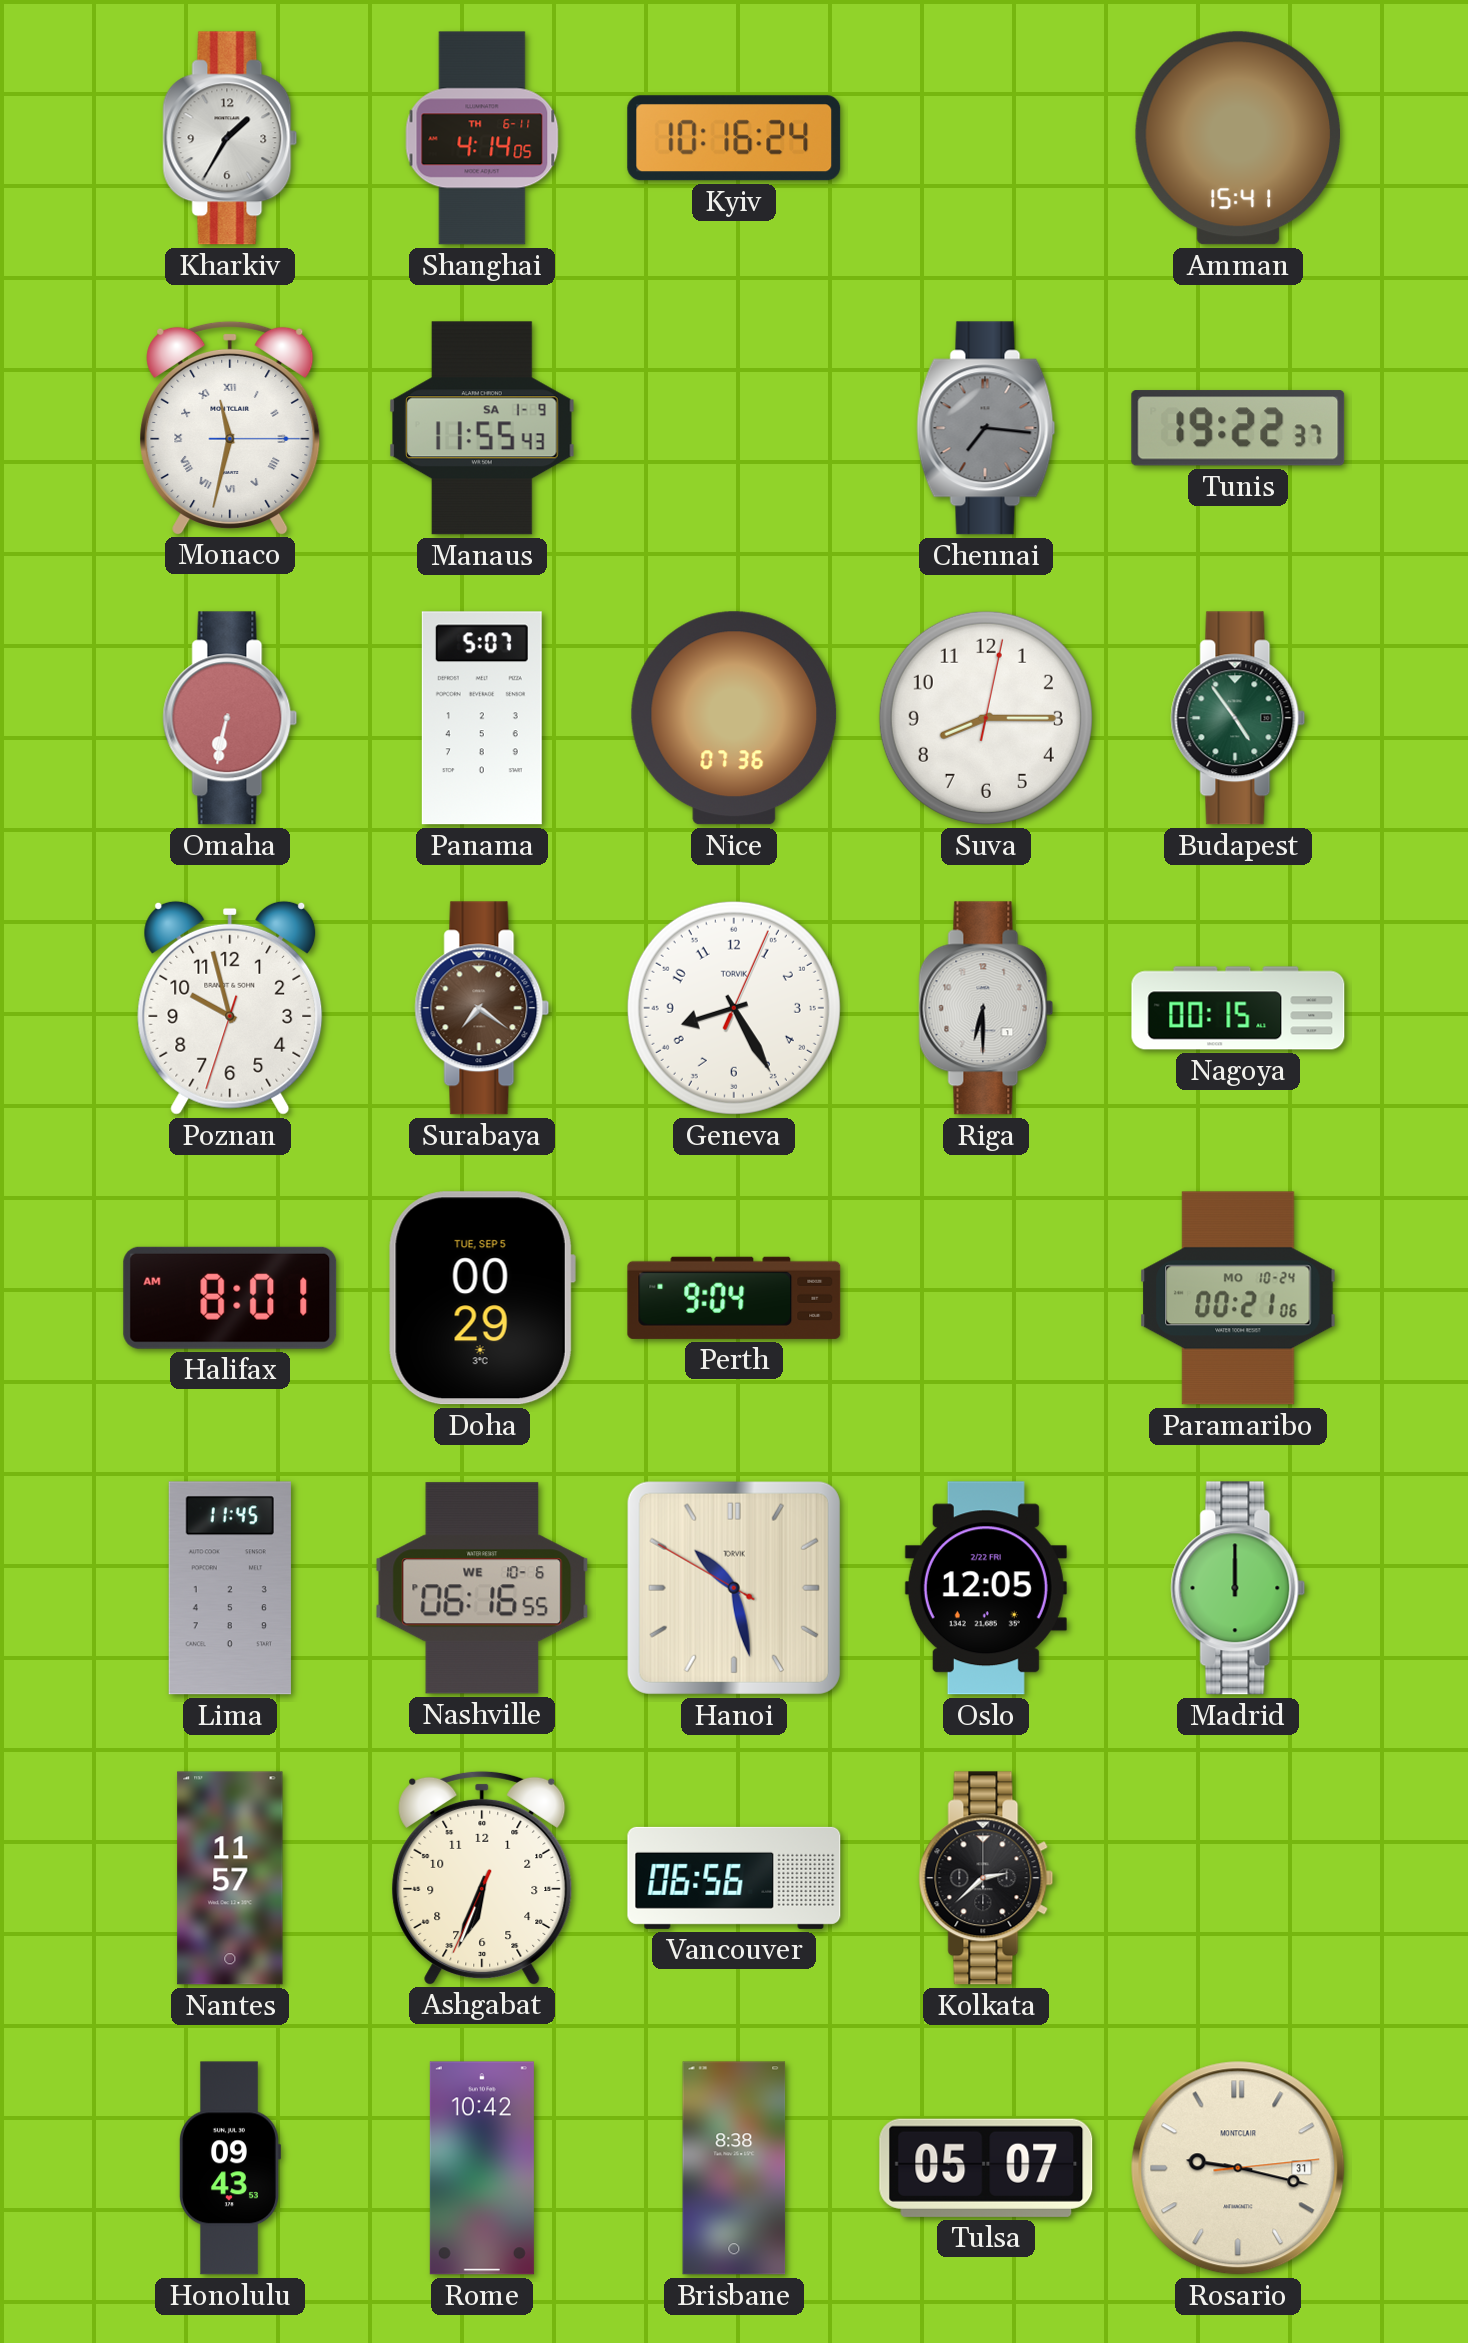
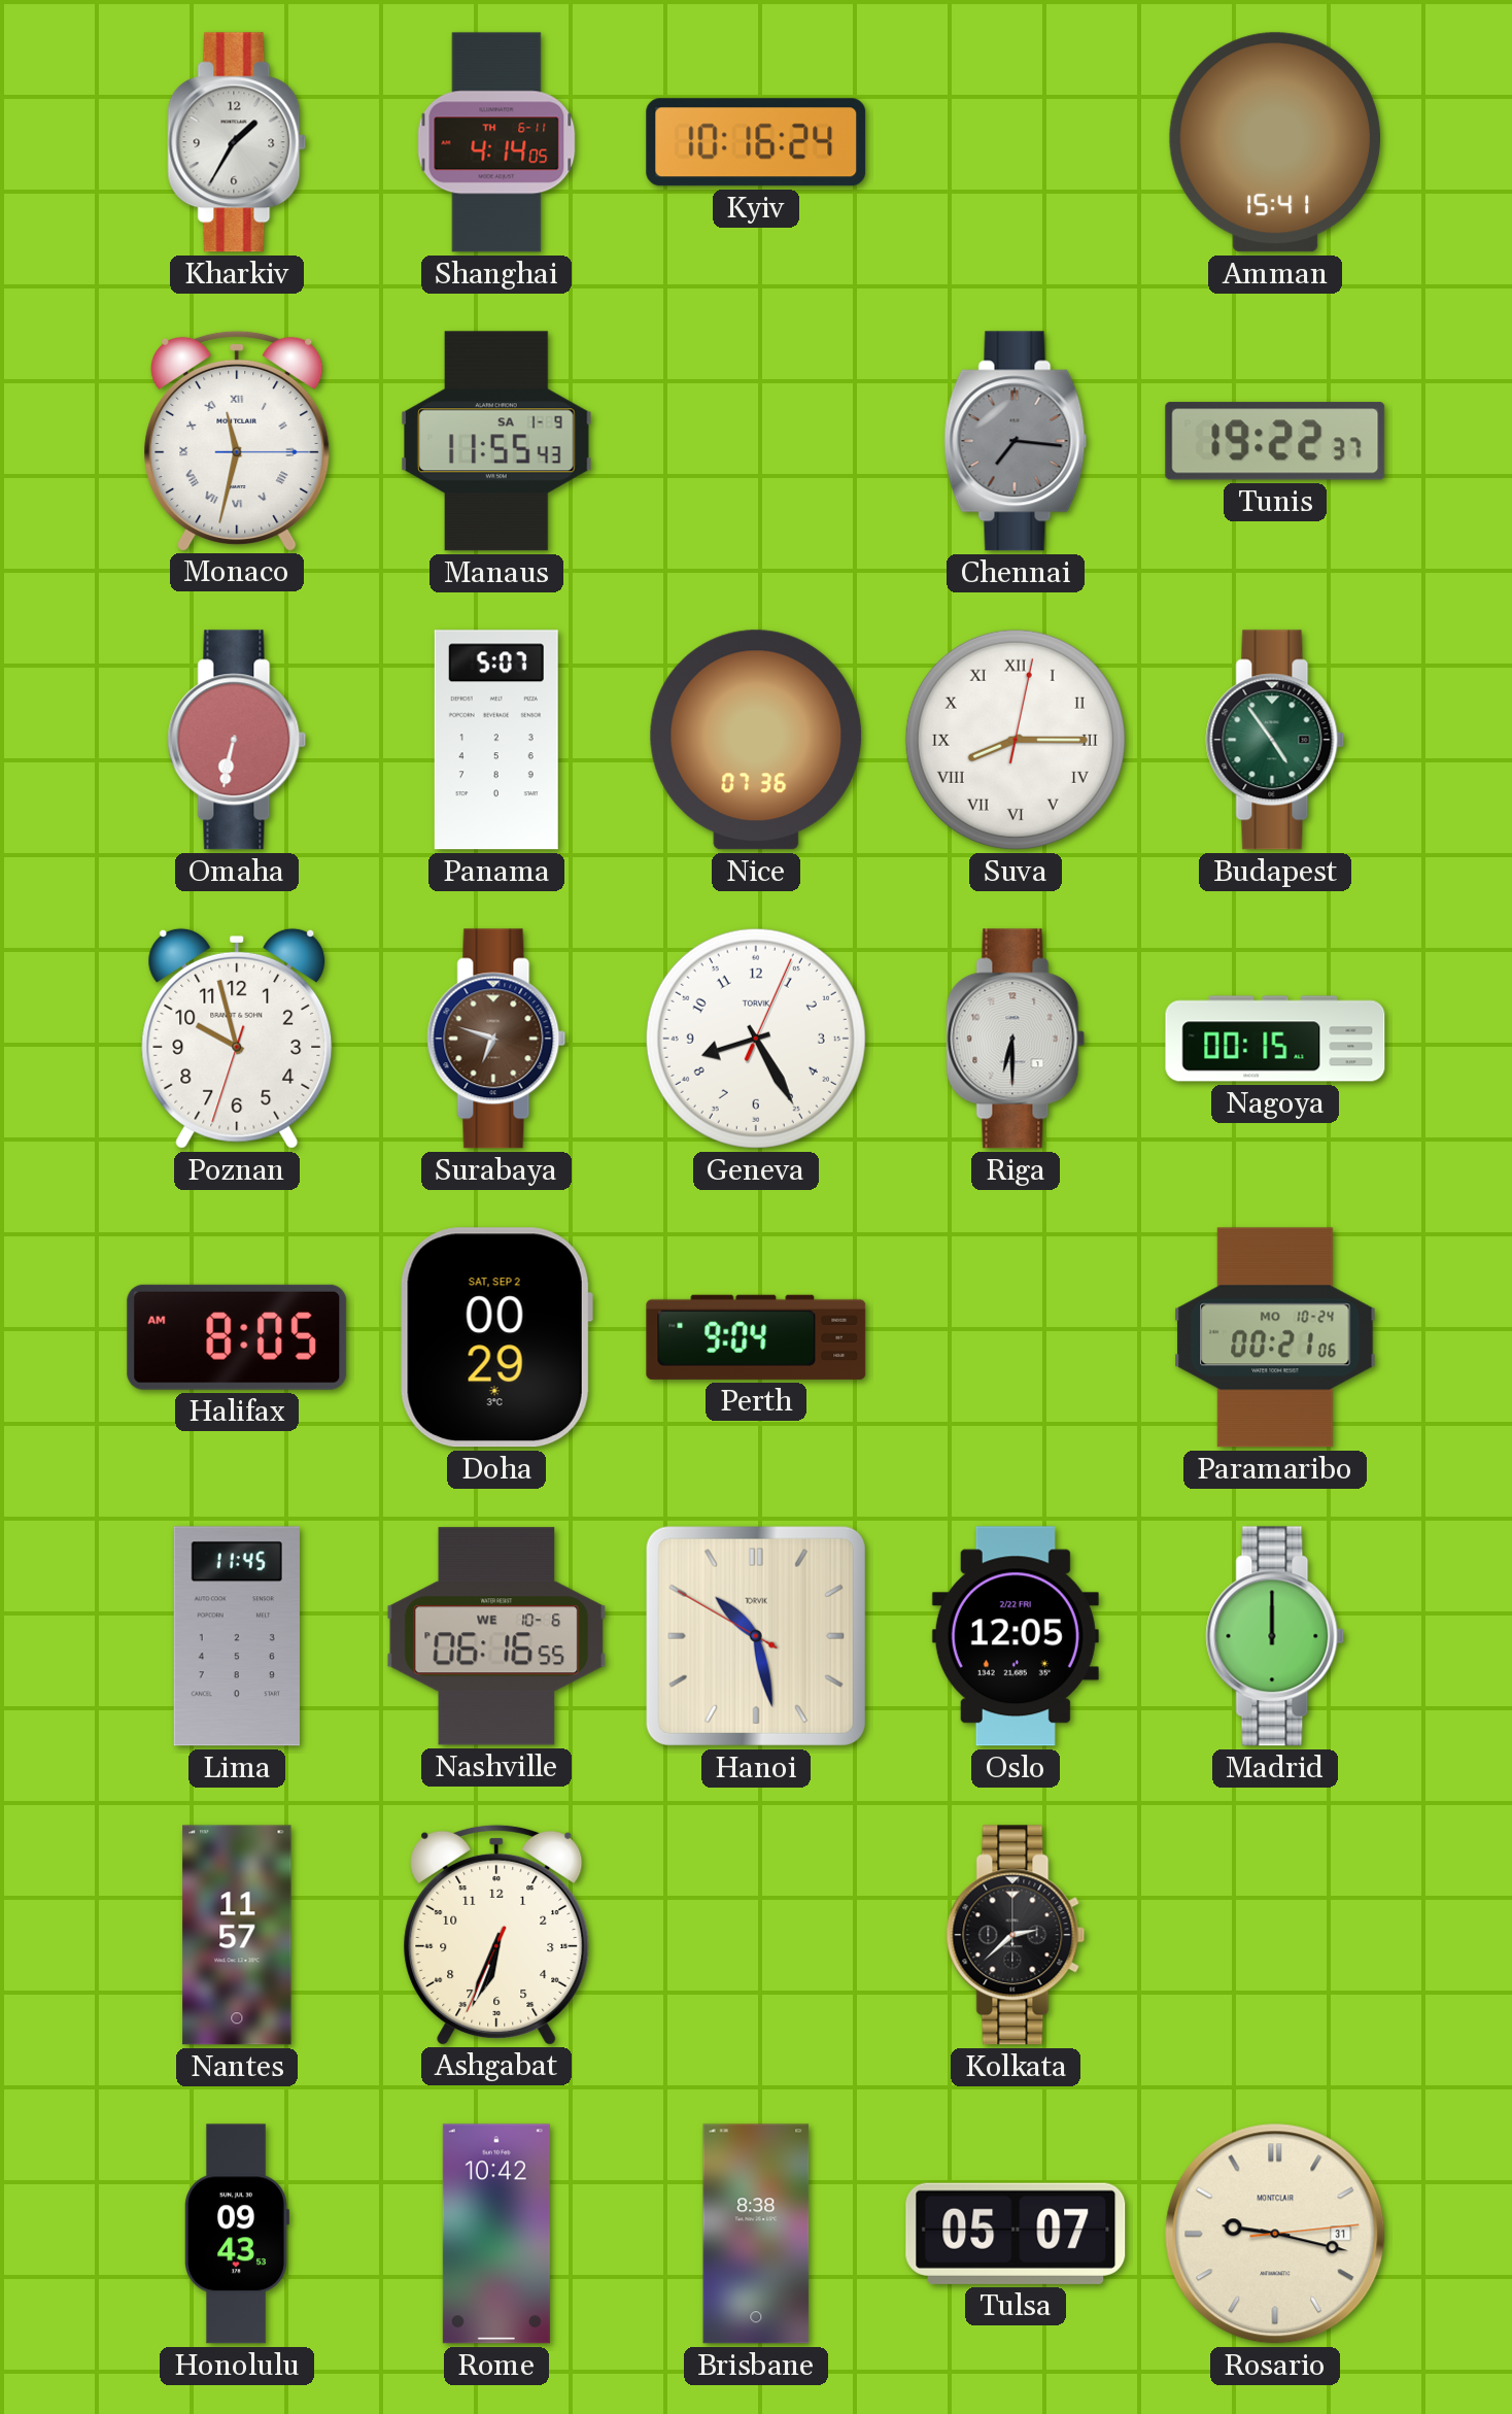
Suva numerals: Arabic -> Roman
Surabaya: 7:21 -> 6:48
Halifax: 8:01 -> 8:05
Doha date: TUE, SEP 5 -> SAT, SEP 2
Vancouver: 06:56 -> none
